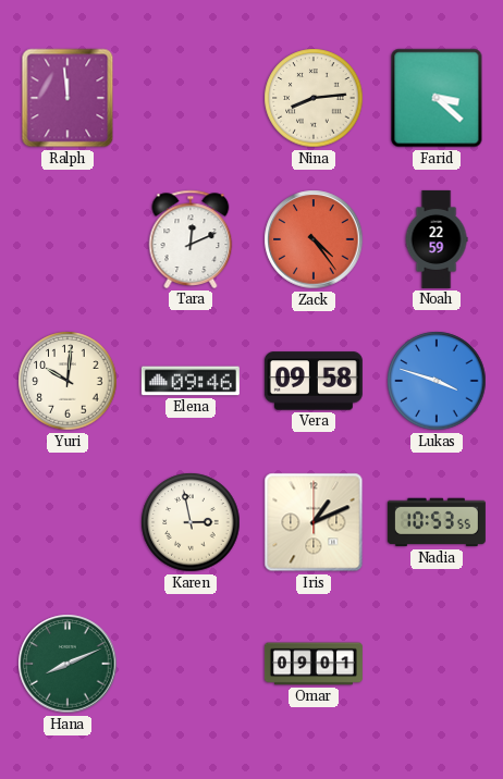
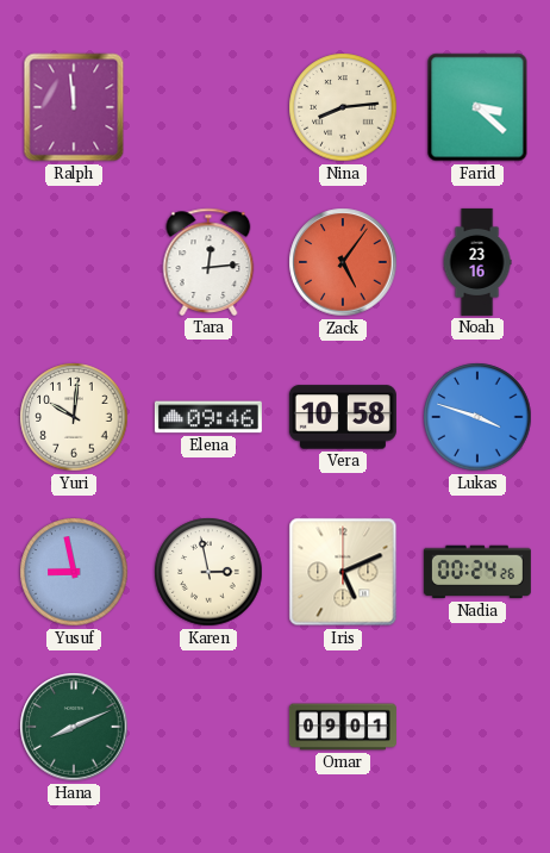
Tara: 12:11 -> 12:14
Zack: 4:24 -> 5:06
Noah: 22:59 -> 23:16
Vera: 09:58 -> 10:58
Yusuf: none -> 8:58
Iris: 1:11 -> 5:11
Nadia: 10:53 -> 00:24
